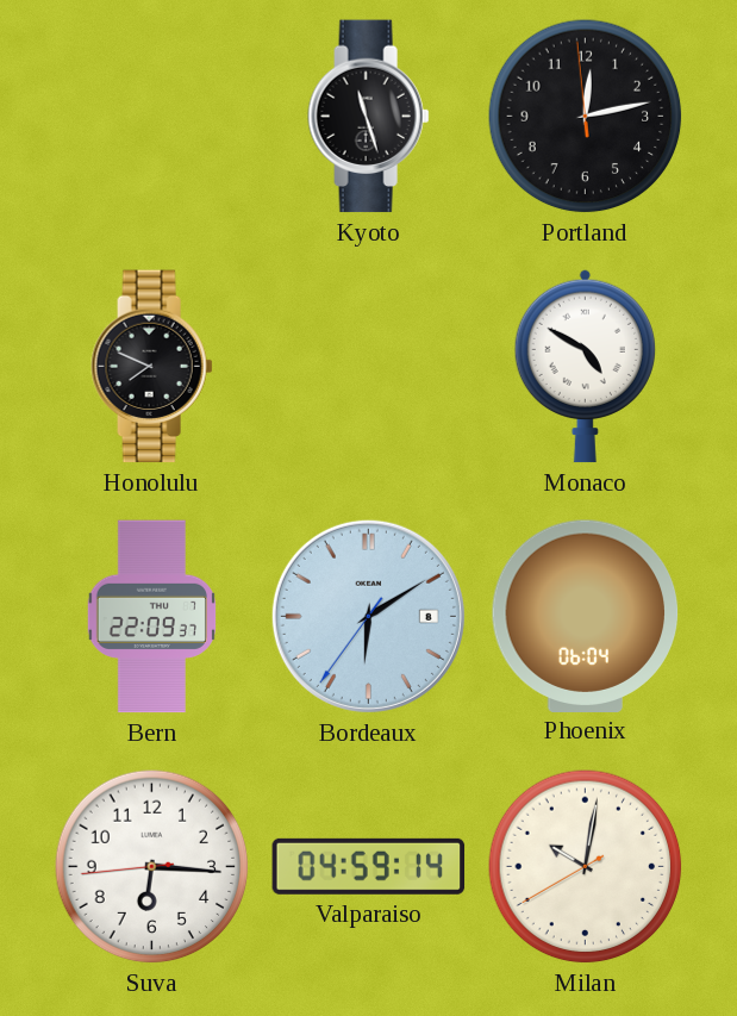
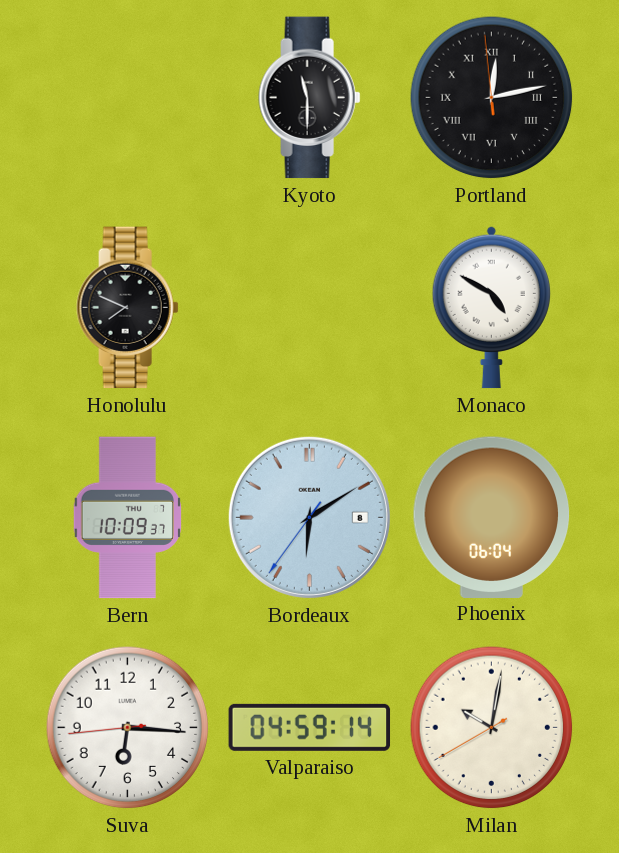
Kyoto: 11:27 -> 11:30
Portland numerals: Arabic -> Roman
Bern: 22:09 -> 10:09
